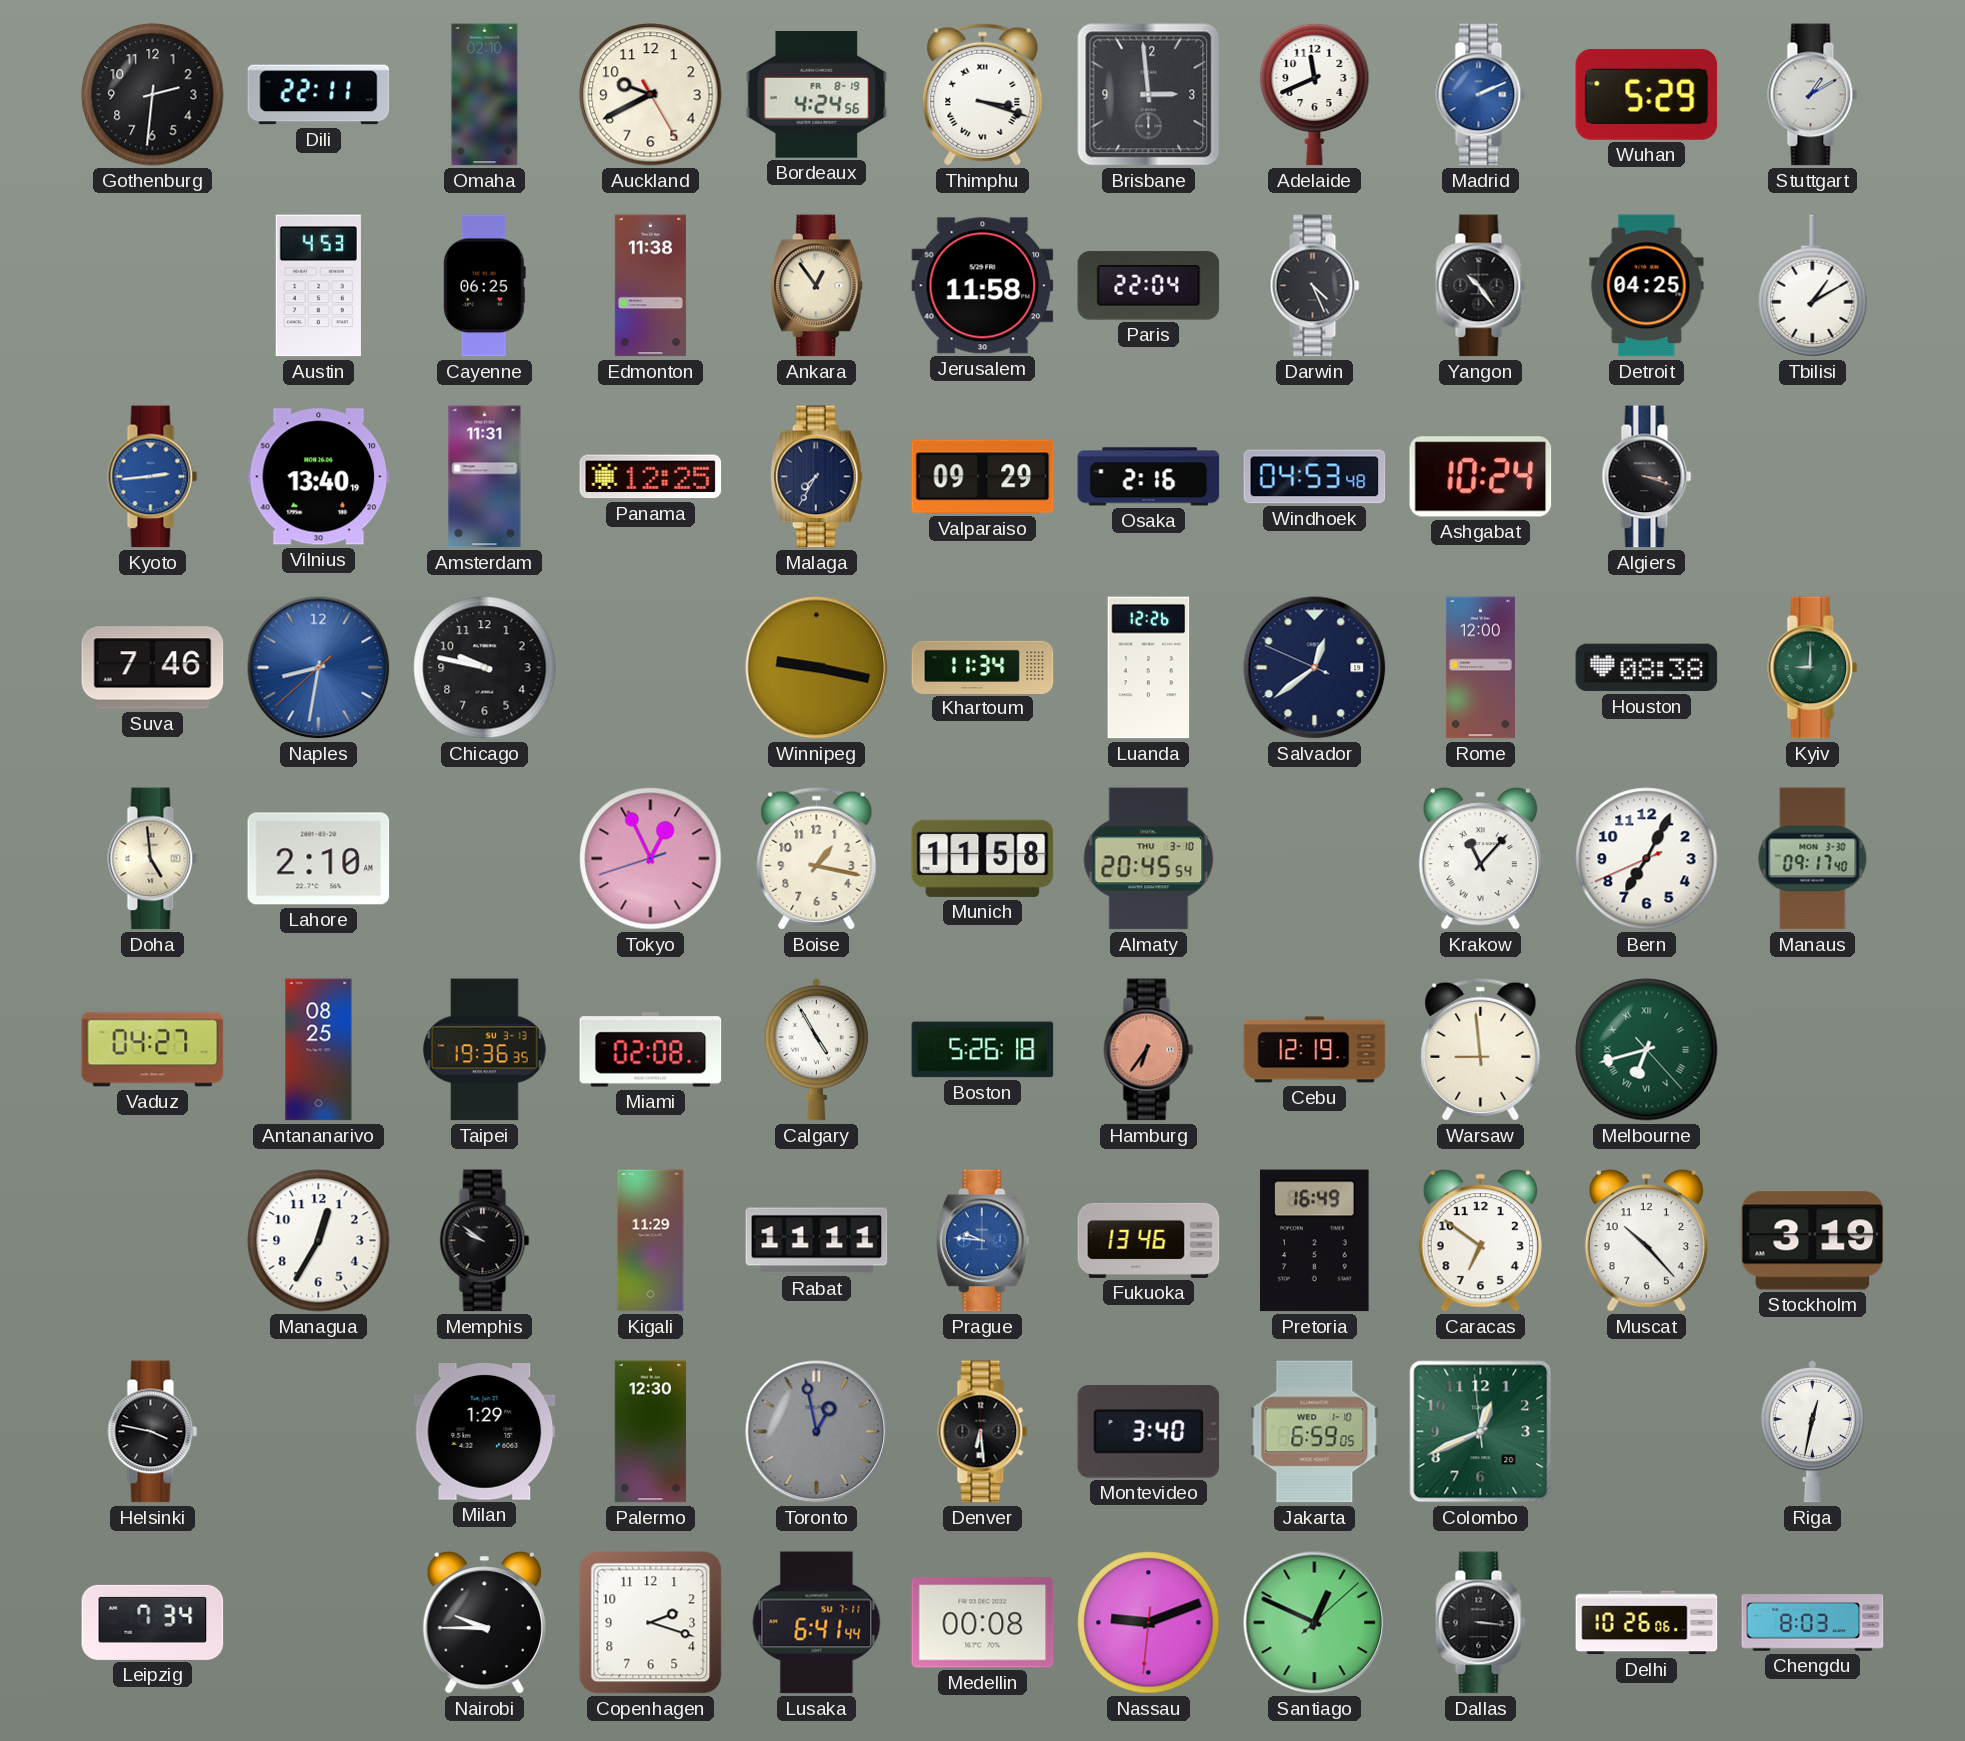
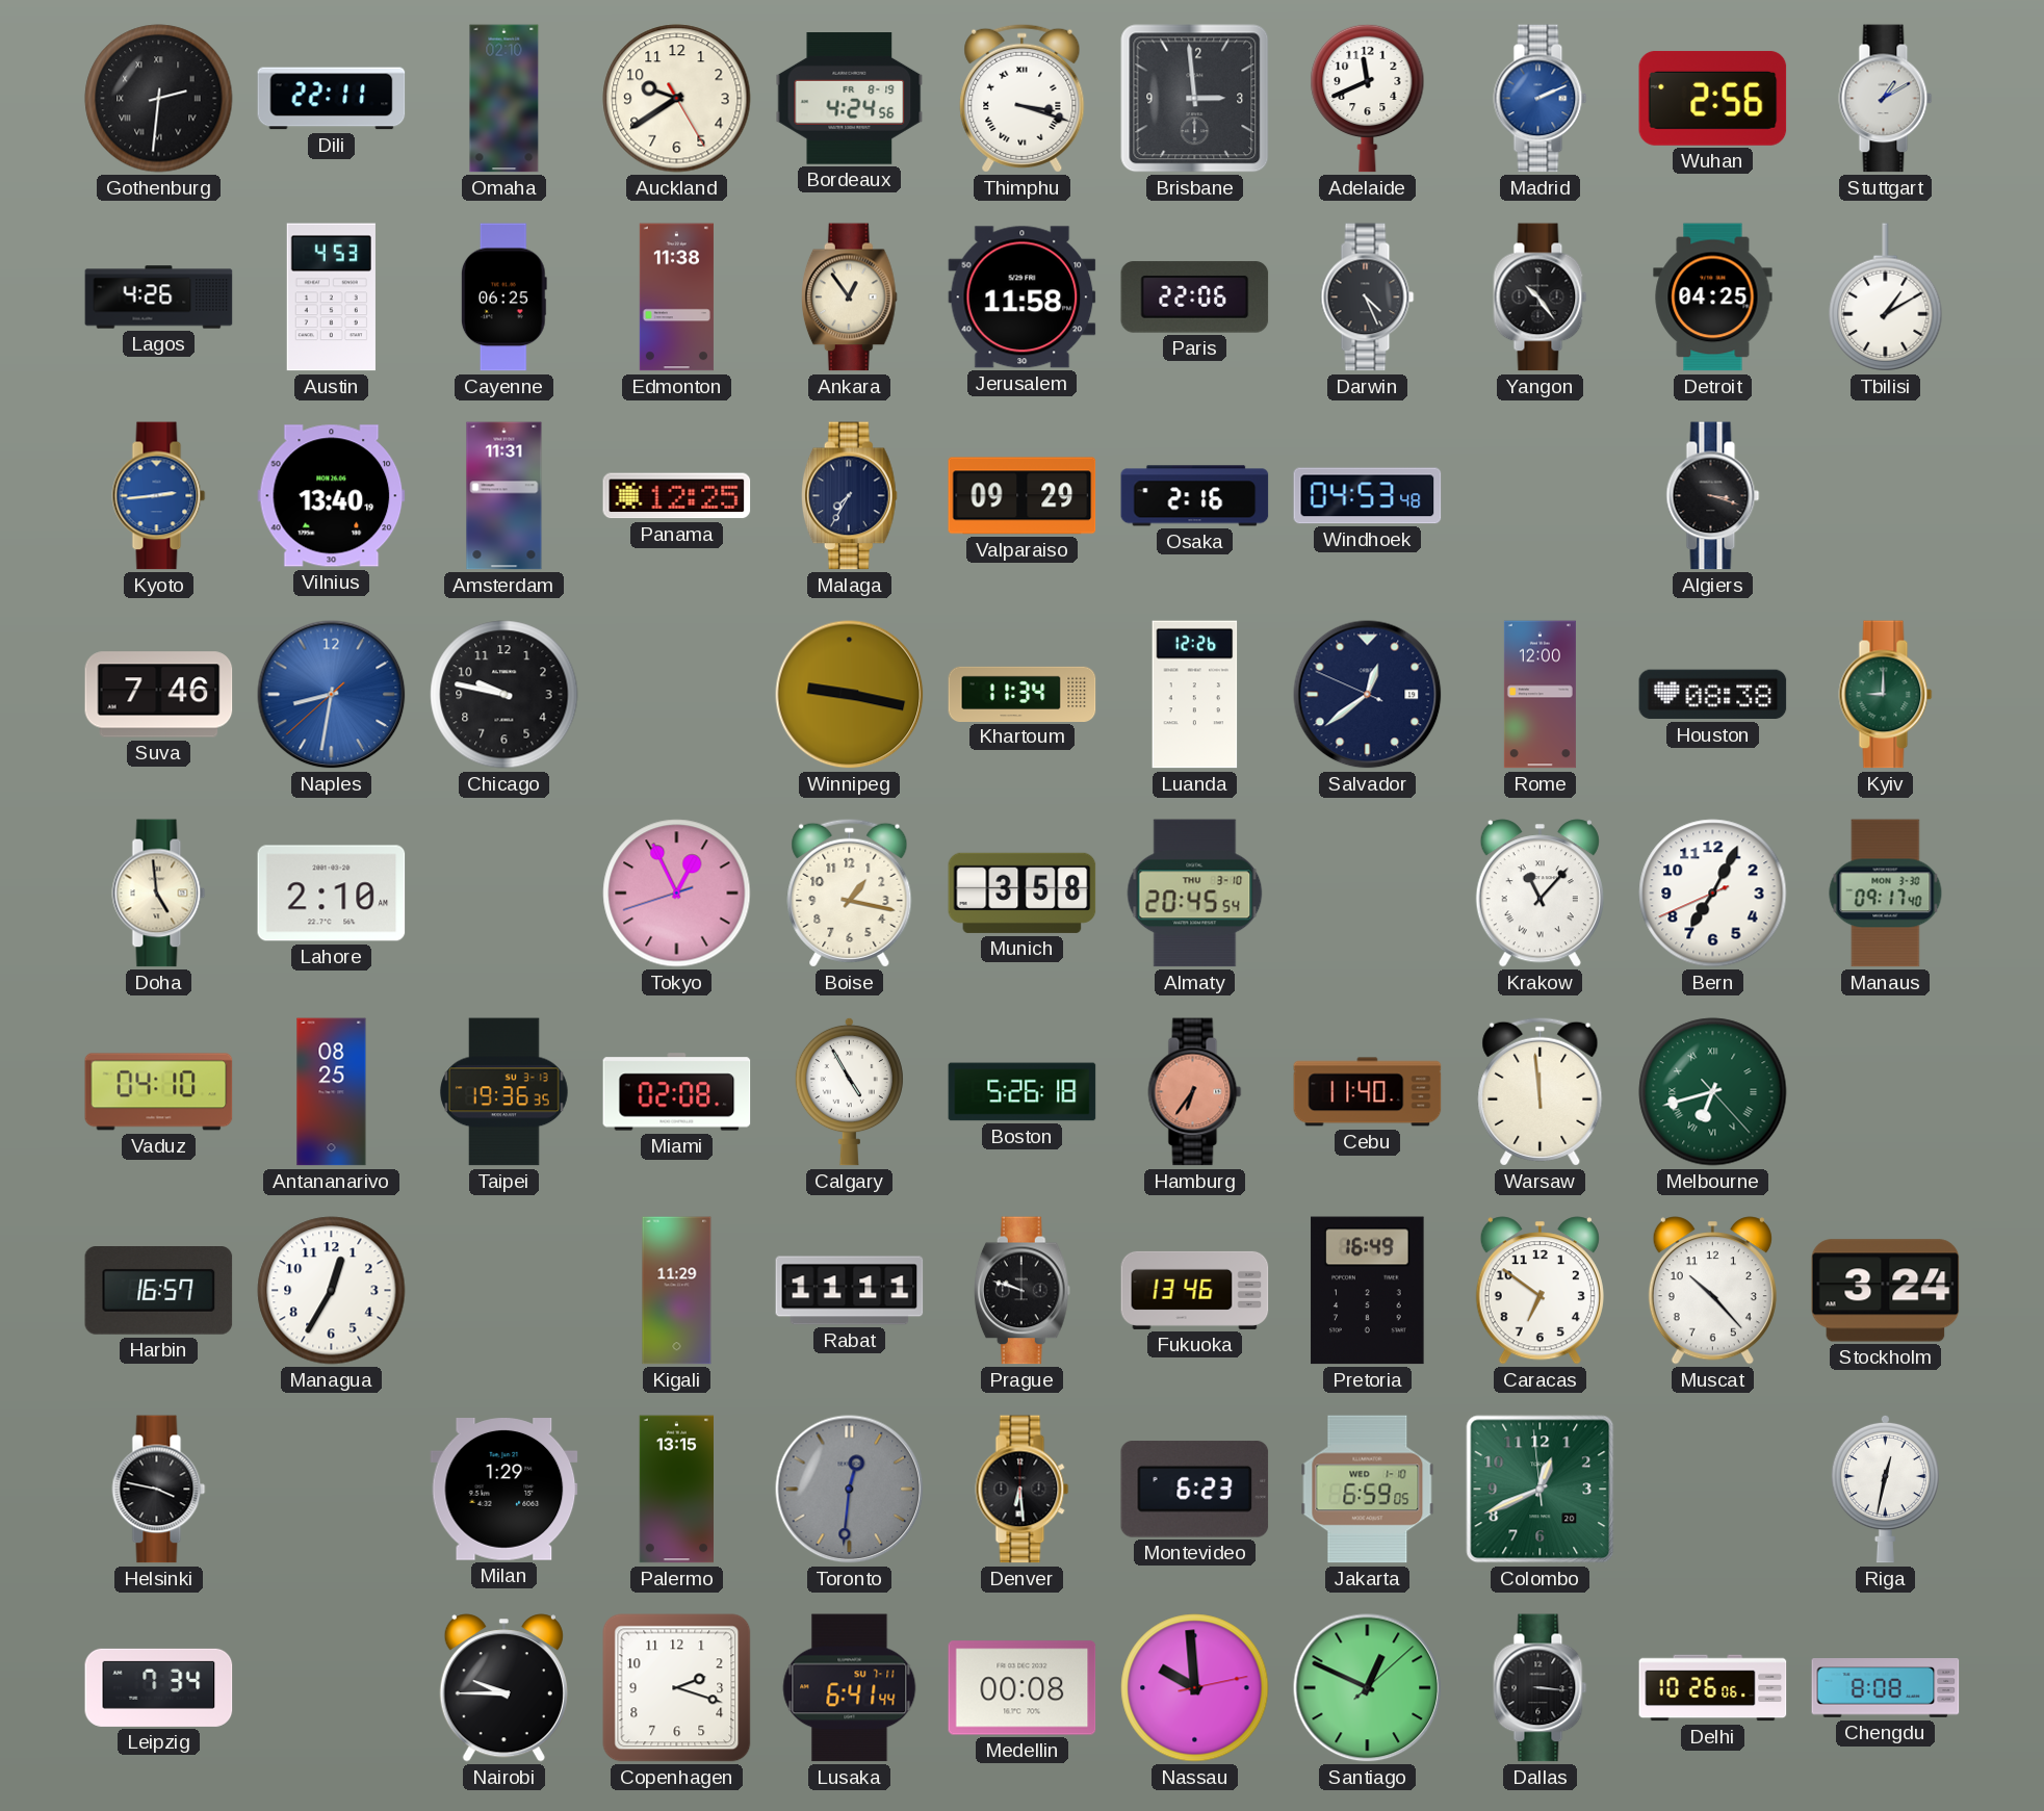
Gothenburg numerals: Arabic -> Roman
Auckland: 9:40 -> 9:39
Wuhan: 5:29 -> 2:56
Lagos: none -> 4:26
Paris: 22:04 -> 22:06
Ashgabat: 10:24 -> none
Munich: 11:58 -> 3:58
Vaduz: 04:27 -> 04:10
Cebu: 12:19 -> 11:40
Warsaw: 8:59 -> 11:59
Harbin: none -> 16:57
Memphis: 9:51 -> none
Prague: 9:46 -> 9:48
Prague dial: blue -> black
Stockholm: 3:19 -> 3:24
Palermo: 12:30 -> 13:15
Toronto: 12:58 -> 12:31
Montevideo: 3:40 -> 6:23
Nassau: 9:11 -> 9:59
Chengdu: 8:03 -> 8:08
